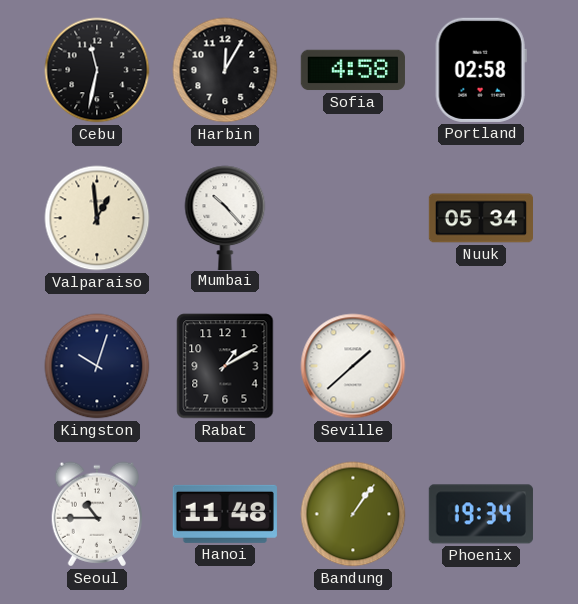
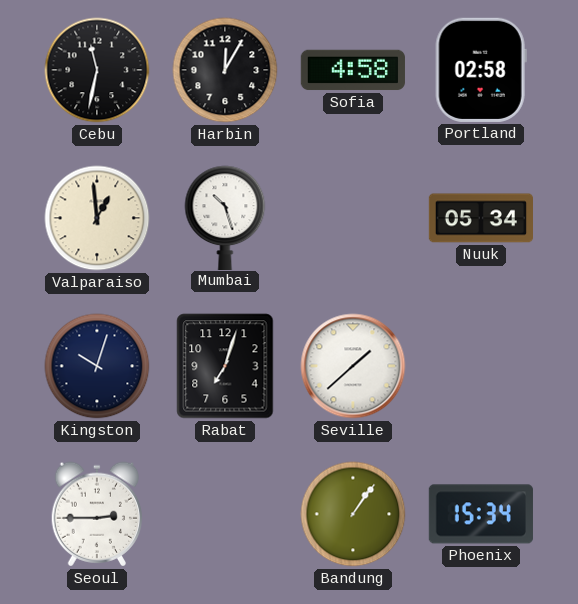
Mumbai: 10:23 -> 10:27
Rabat: 1:10 -> 7:03
Seoul: 10:45 -> 2:45
Hanoi: 11:48 -> none
Phoenix: 19:34 -> 15:34
